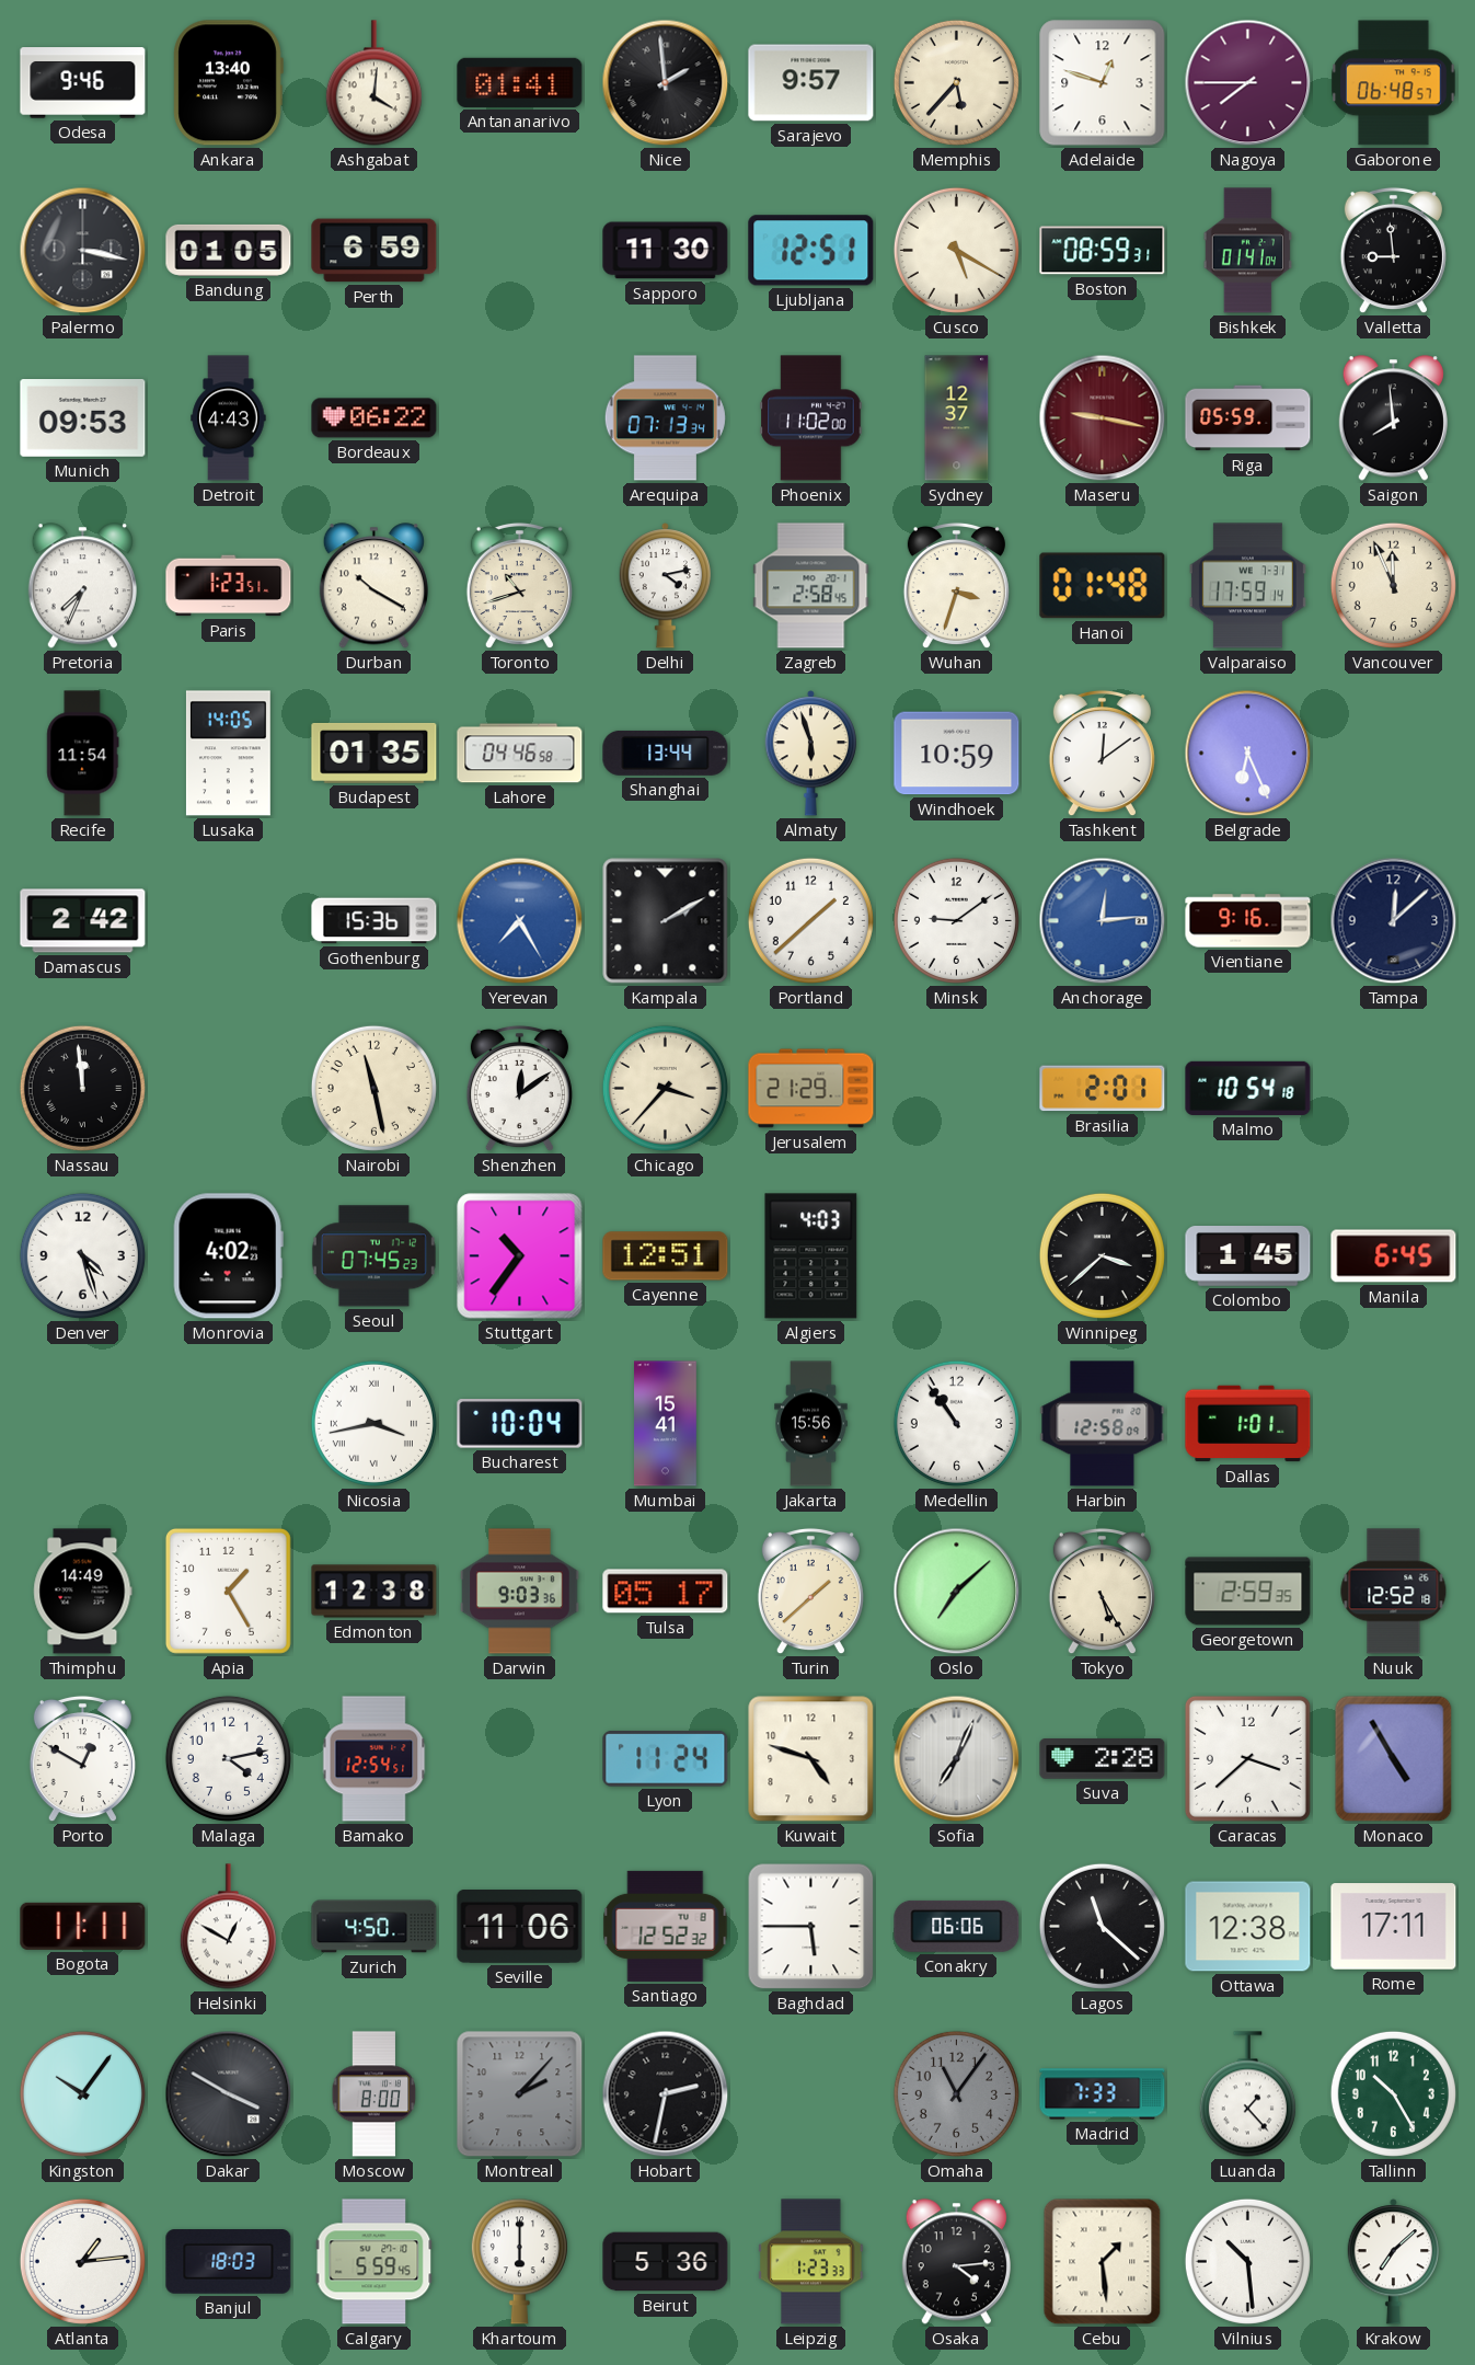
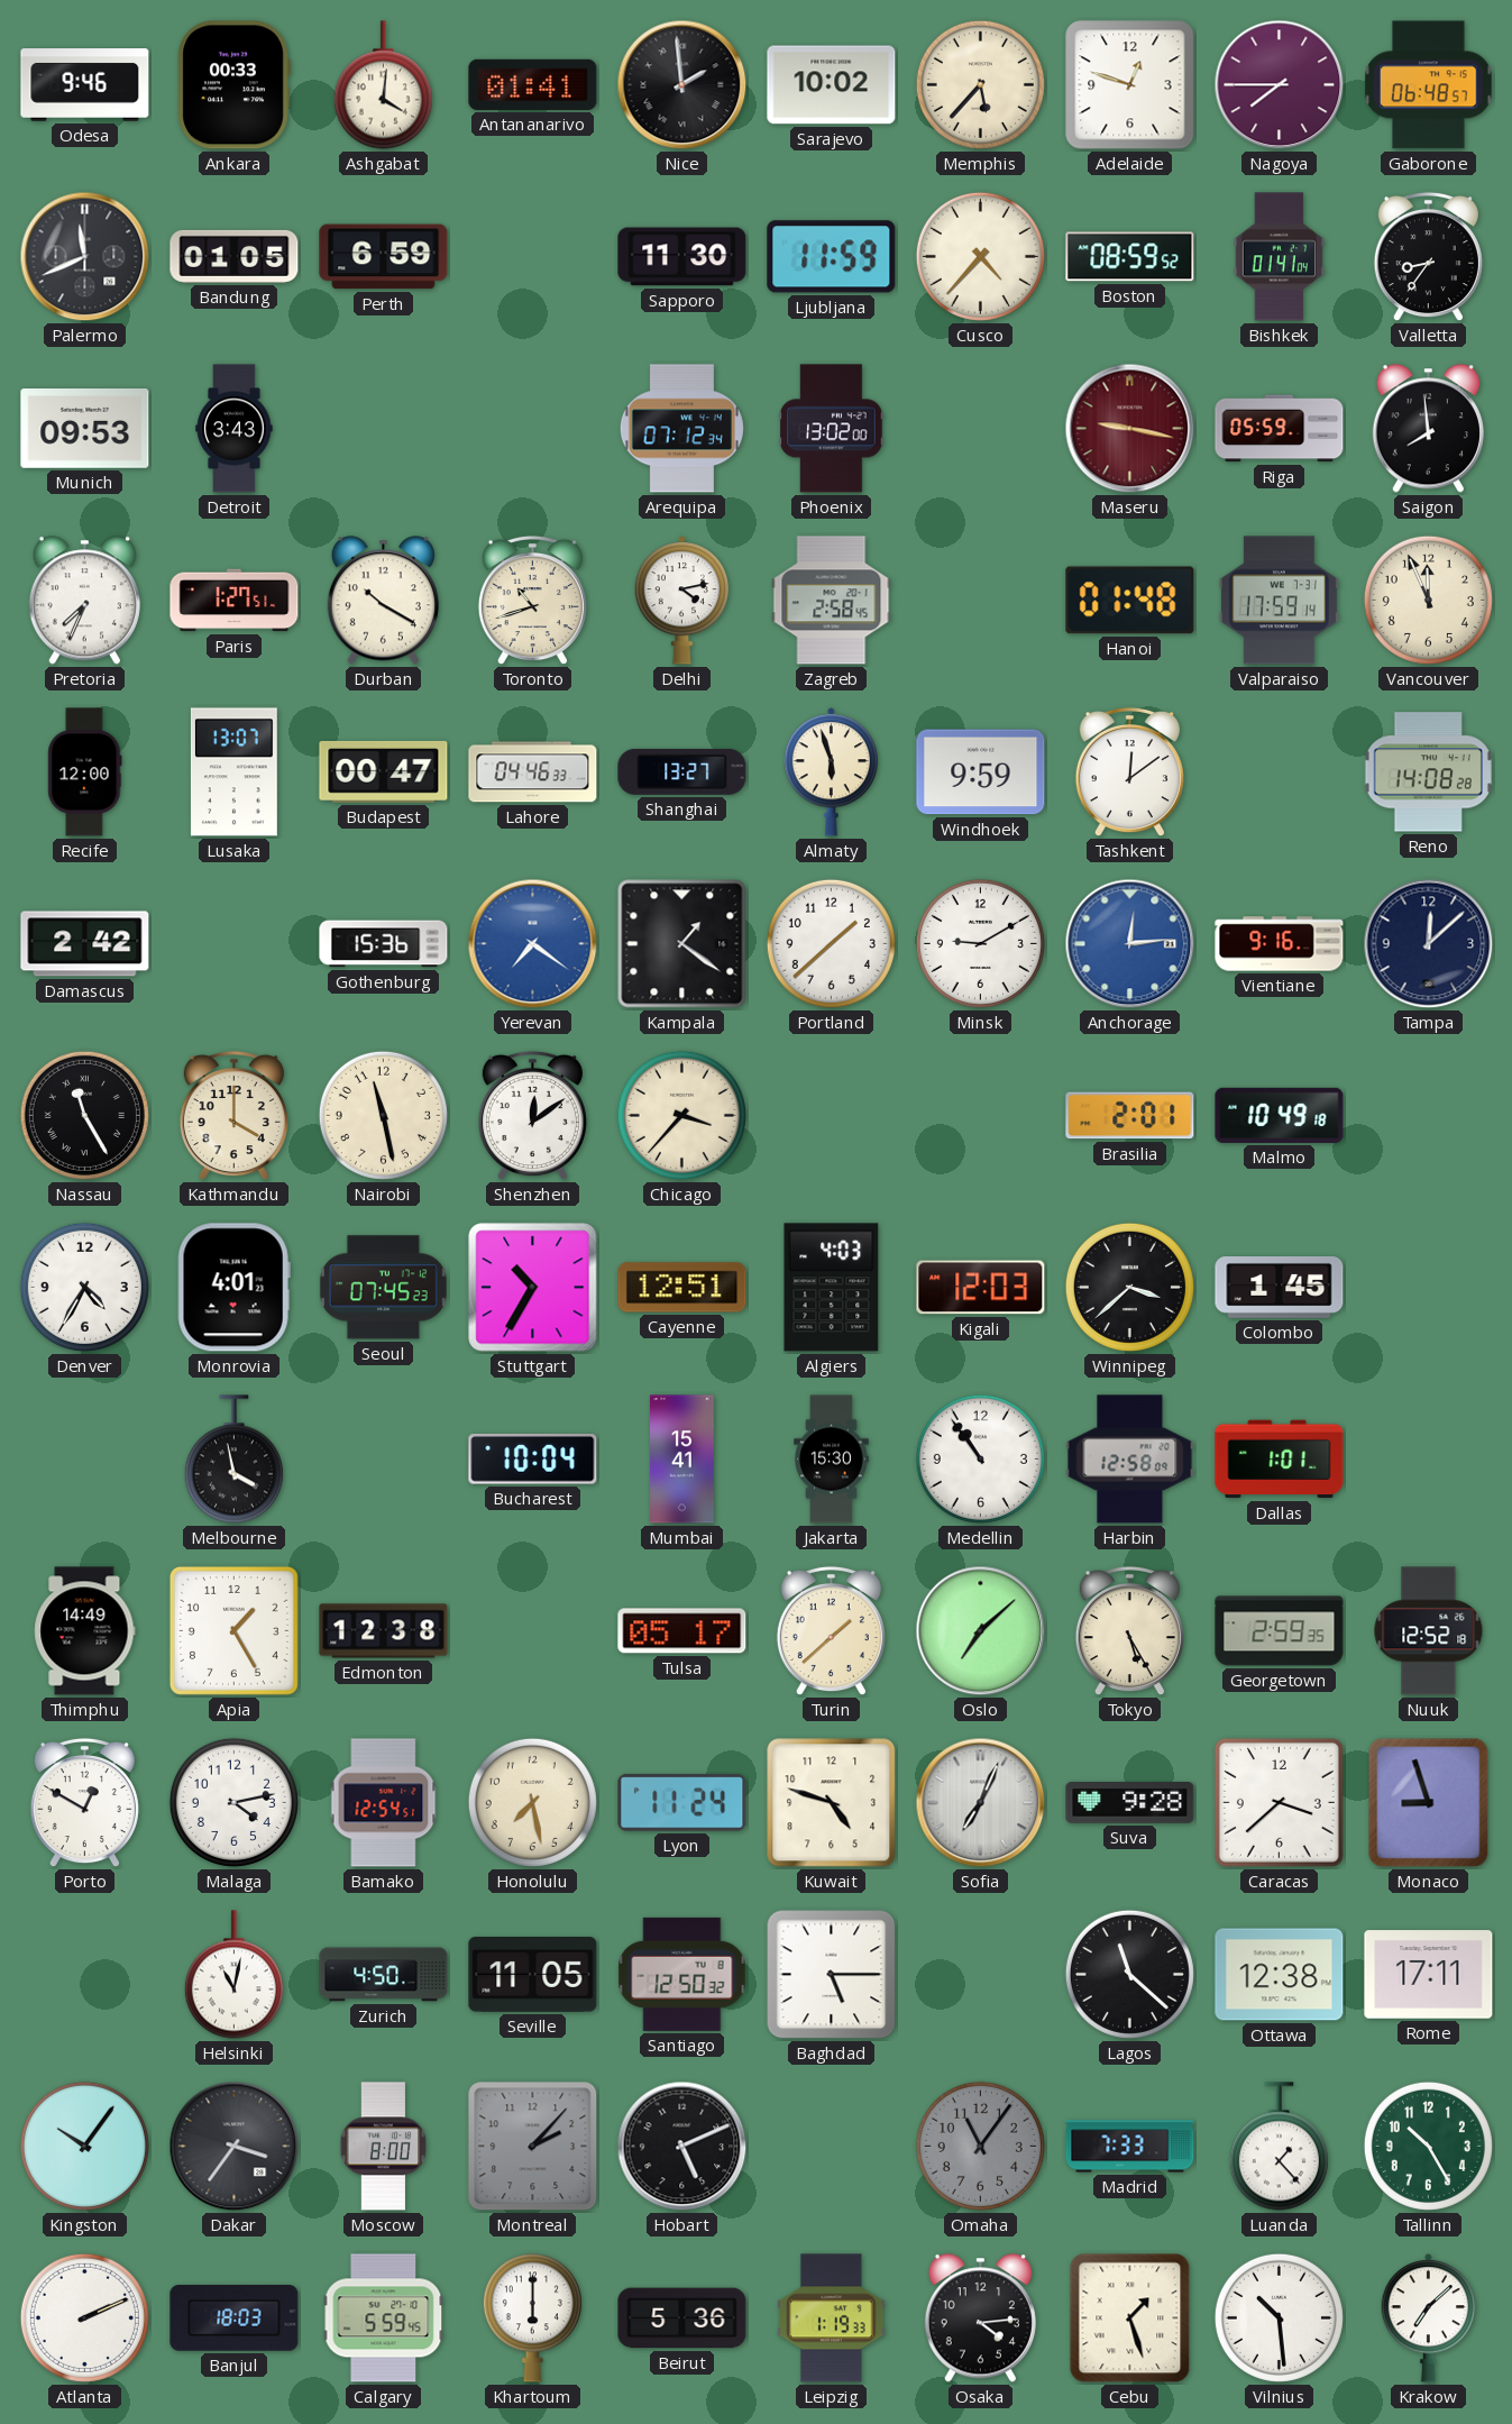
Ankara: 13:40 -> 00:33
Sarajevo: 9:57 -> 10:02
Palermo: 3:17 -> 11:41
Ljubljana: 12:51 -> 11:59
Cusco: 5:20 -> 4:37
Boston: 08:59:31 -> 08:59:52
Valletta: 8:59 -> 8:36
Detroit: 4:43 -> 3:43
Bordeaux: 06:22 -> none
Arequipa: 07:13 -> 07:12
Phoenix: 11:02 -> 13:02
Sydney: 12:37 -> none
Paris: 1:23 -> 1:27
Wuhan: 3:33 -> none
Recife: 11:54 -> 12:00
Lusaka: 14:05 -> 13:07
Budapest: 01:35 -> 00:47
Lahore: 04:46:58 -> 04:46:33
Shanghai: 13:44 -> 13:27
Windhoek: 10:59 -> 9:59
Belgrade: 6:26 -> none
Reno: none -> 14:08
Yerevan: 7:25 -> 7:21
Kampala: 2:10 -> 1:21
Minsk: 9:09 -> 9:10
Nassau: 11:59 -> 11:25
Kathmandu: none -> 4:00
Jerusalem: 21:29 -> none
Malmo: 10:54 -> 10:49
Denver: 4:27 -> 4:35
Monrovia: 4:02 -> 4:01
Stuttgart: 10:36 -> 10:35
Kigali: none -> 12:03
Manila: 6:45 -> none
Melbourne: none -> 3:58
Nicosia: 3:43 -> none
Jakarta: 15:56 -> 15:30
Darwin: 9:03 -> none
Honolulu: none -> 7:28
Suva: 2:28 -> 9:28
Monaco: 4:55 -> 8:57
Bogota: 11:11 -> none
Helsinki: 12:50 -> 11:02
Seville: 11:06 -> 11:05
Santiago: 12:52 -> 12:50
Baghdad: 5:45 -> 5:15
Conakry: 06:06 -> none
Dakar: 3:50 -> 3:36
Hobart: 2:32 -> 5:11
Atlanta: 1:14 -> 2:11
Leipzig: 1:23 -> 1:19
Cebu: 1:29 -> 1:27
